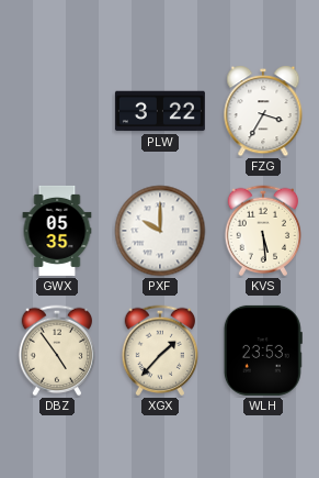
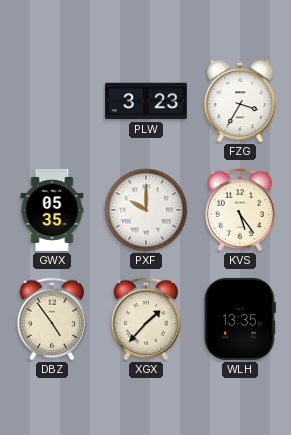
PLW: 3:22 -> 3:23
KVS: 5:29 -> 5:24
WLH: 23:53 -> 13:35
